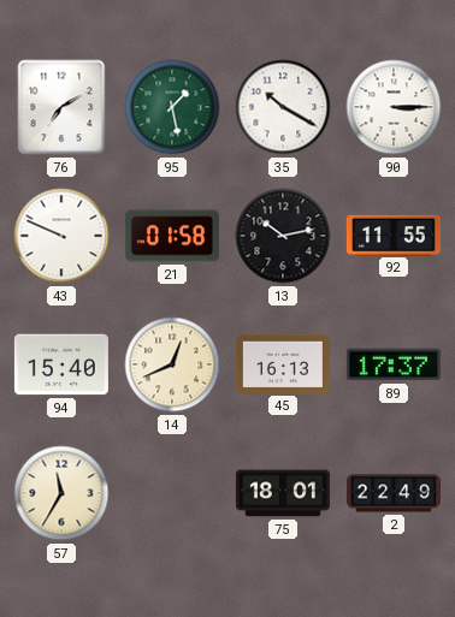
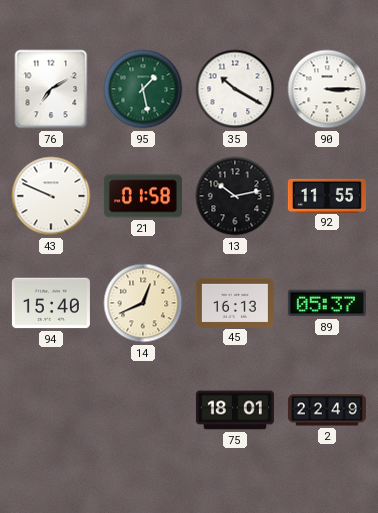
89: 17:37 -> 05:37
57: 11:35 -> none
